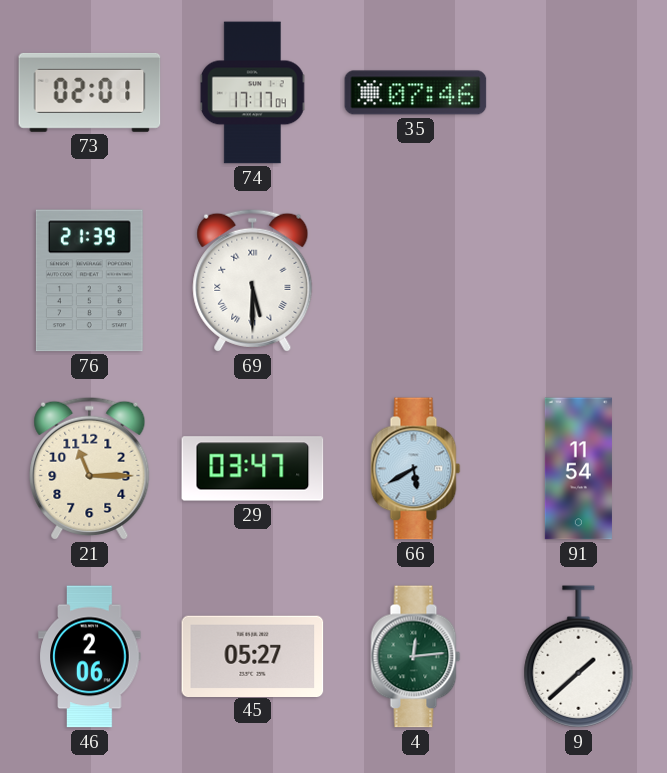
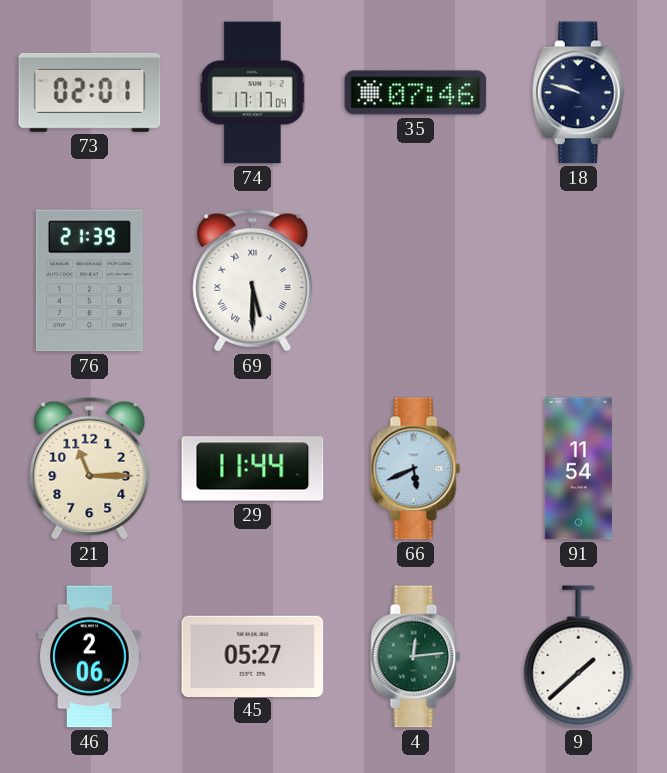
18: none -> 9:48
29: 03:47 -> 11:44
66: 5:40 -> 5:41
